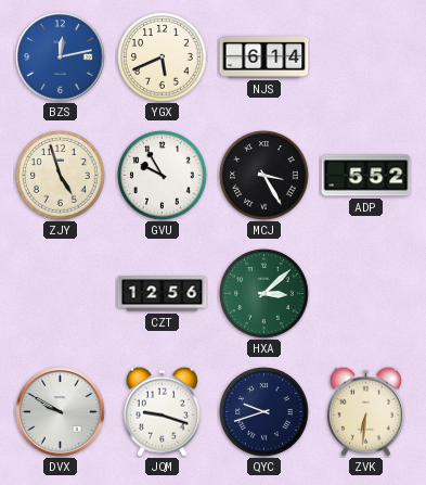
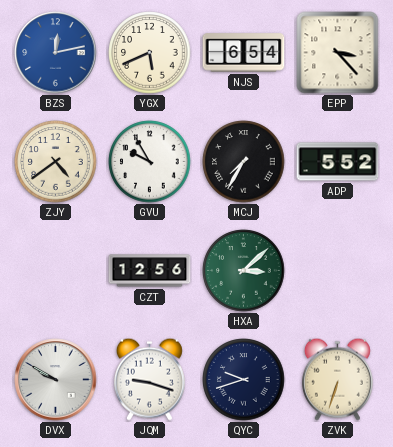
NJS: 6:14 -> 6:54
EPP: none -> 3:23
ZJY: 4:57 -> 4:39
MCJ: 3:25 -> 7:35
ZVK: 6:31 -> 6:33
